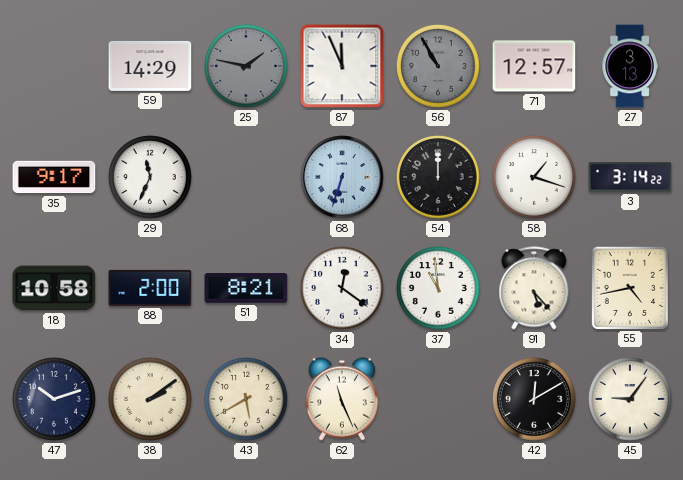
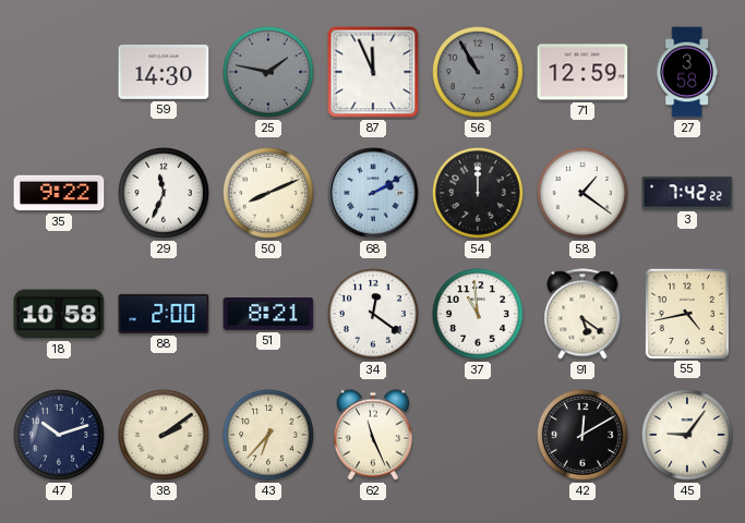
59: 14:29 -> 14:30
71: 12:57 -> 12:59
27: 3:13 -> 3:58
35: 9:17 -> 9:22
50: none -> 8:11
68: 6:33 -> 2:10
58: 1:18 -> 1:21
3: 3:14 -> 7:42
91: 5:23 -> 5:21
43: 5:40 -> 6:37
